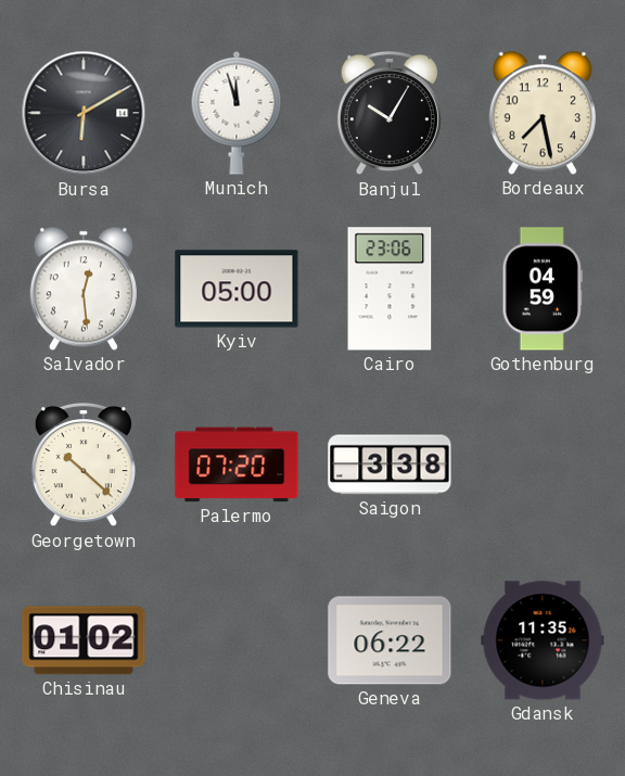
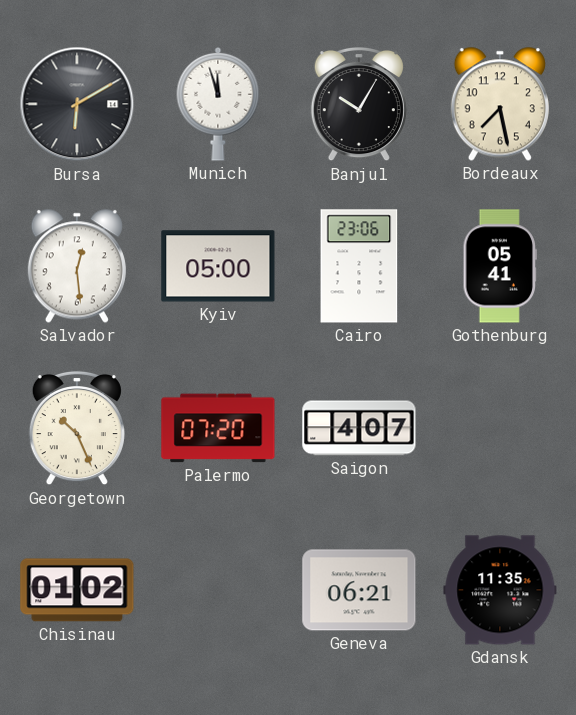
Gothenburg: 04:59 -> 05:41
Georgetown: 10:22 -> 10:26
Saigon: 3:38 -> 4:07
Geneva: 06:22 -> 06:21
